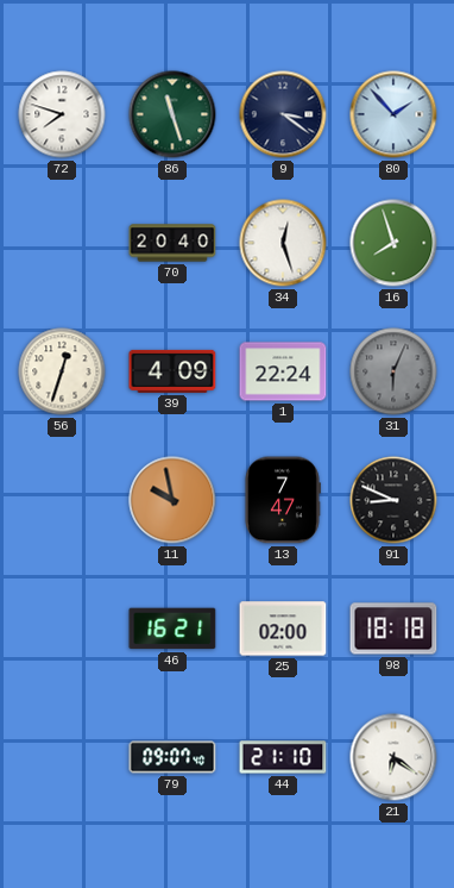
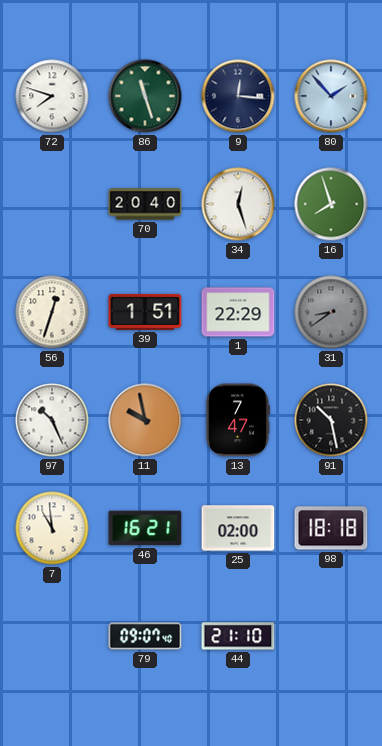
9: 3:21 -> 12:16
39: 4:09 -> 1:51
1: 22:24 -> 22:29
31: 6:04 -> 8:39
97: none -> 10:26
91: 8:49 -> 10:28
7: none -> 10:59
21: 6:21 -> none
